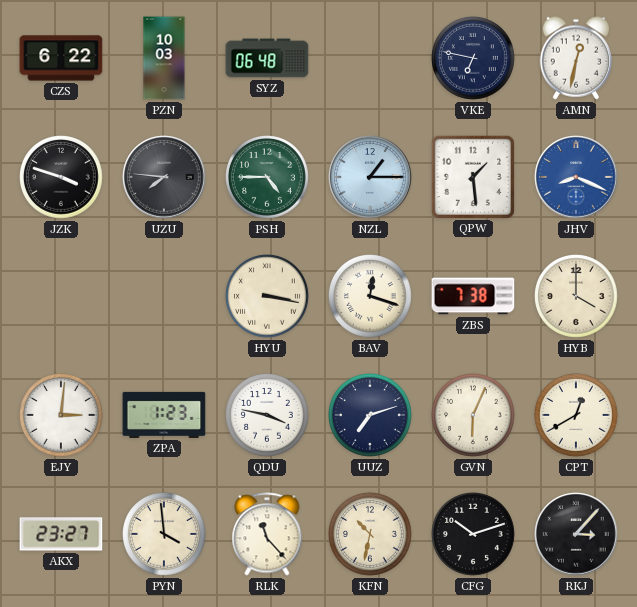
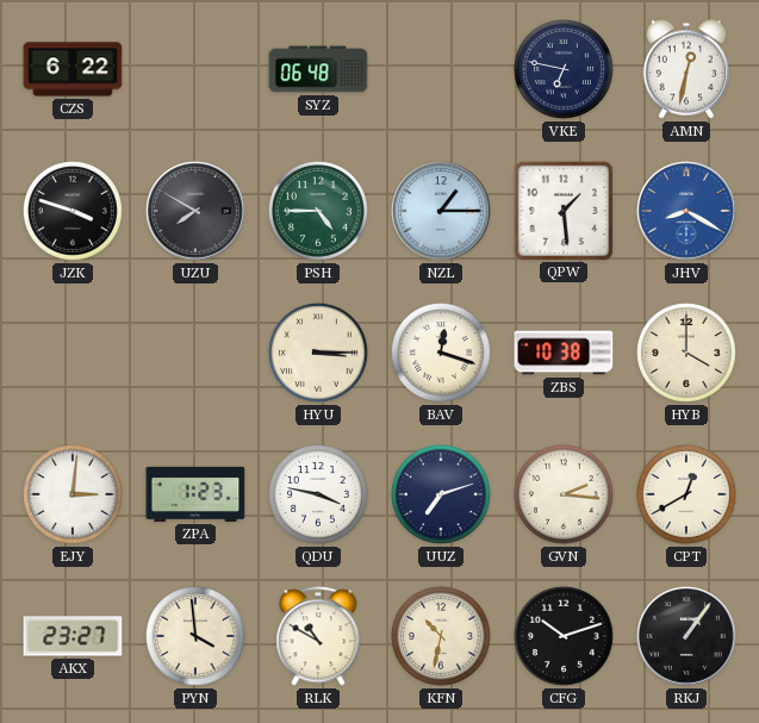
PZN: 10:03 -> none
UZU: 7:46 -> 7:50
JHV: 8:19 -> 8:20
HYU: 3:17 -> 3:15
ZBS: 7:38 -> 10:38
GVN: 6:04 -> 2:16
RLK: 11:23 -> 10:50
RKJ: 3:07 -> 1:06
